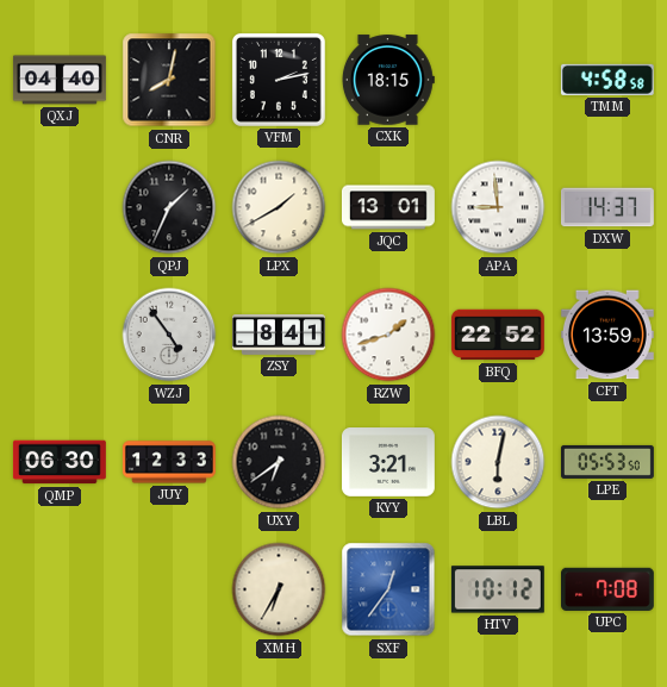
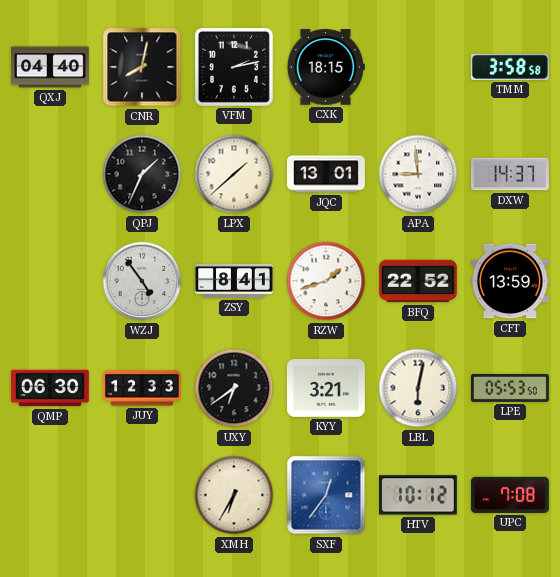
TMM: 4:58 -> 3:58
LPX: 1:40 -> 1:38
